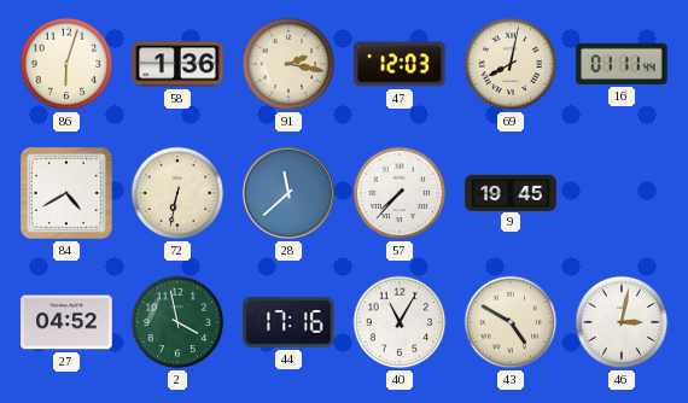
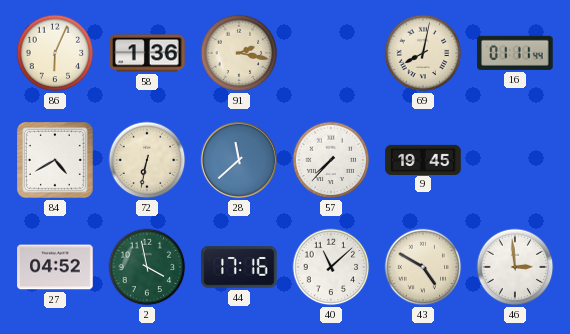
86: 6:03 -> 6:04
47: 12:03 -> none
40: 11:05 -> 11:08
46: 3:02 -> 2:59
